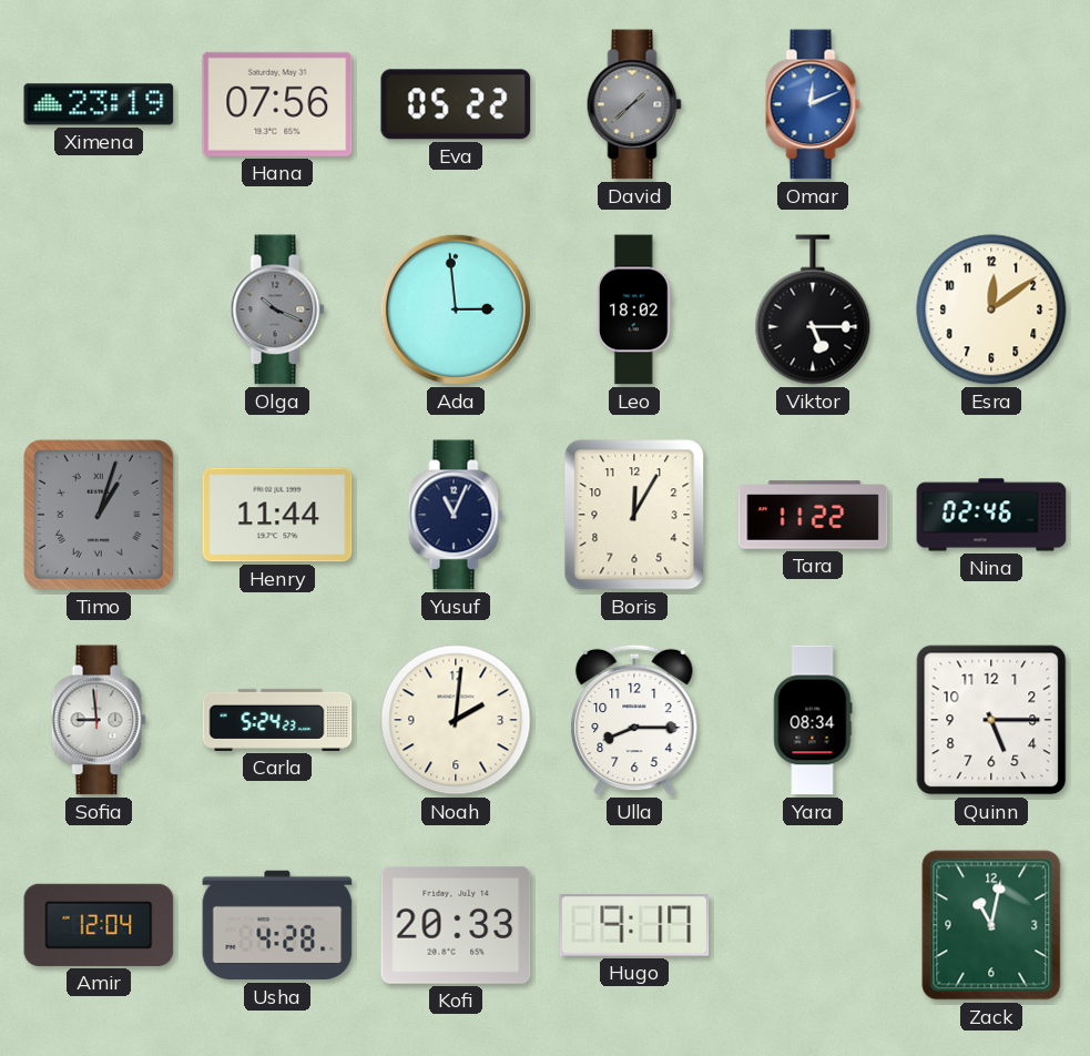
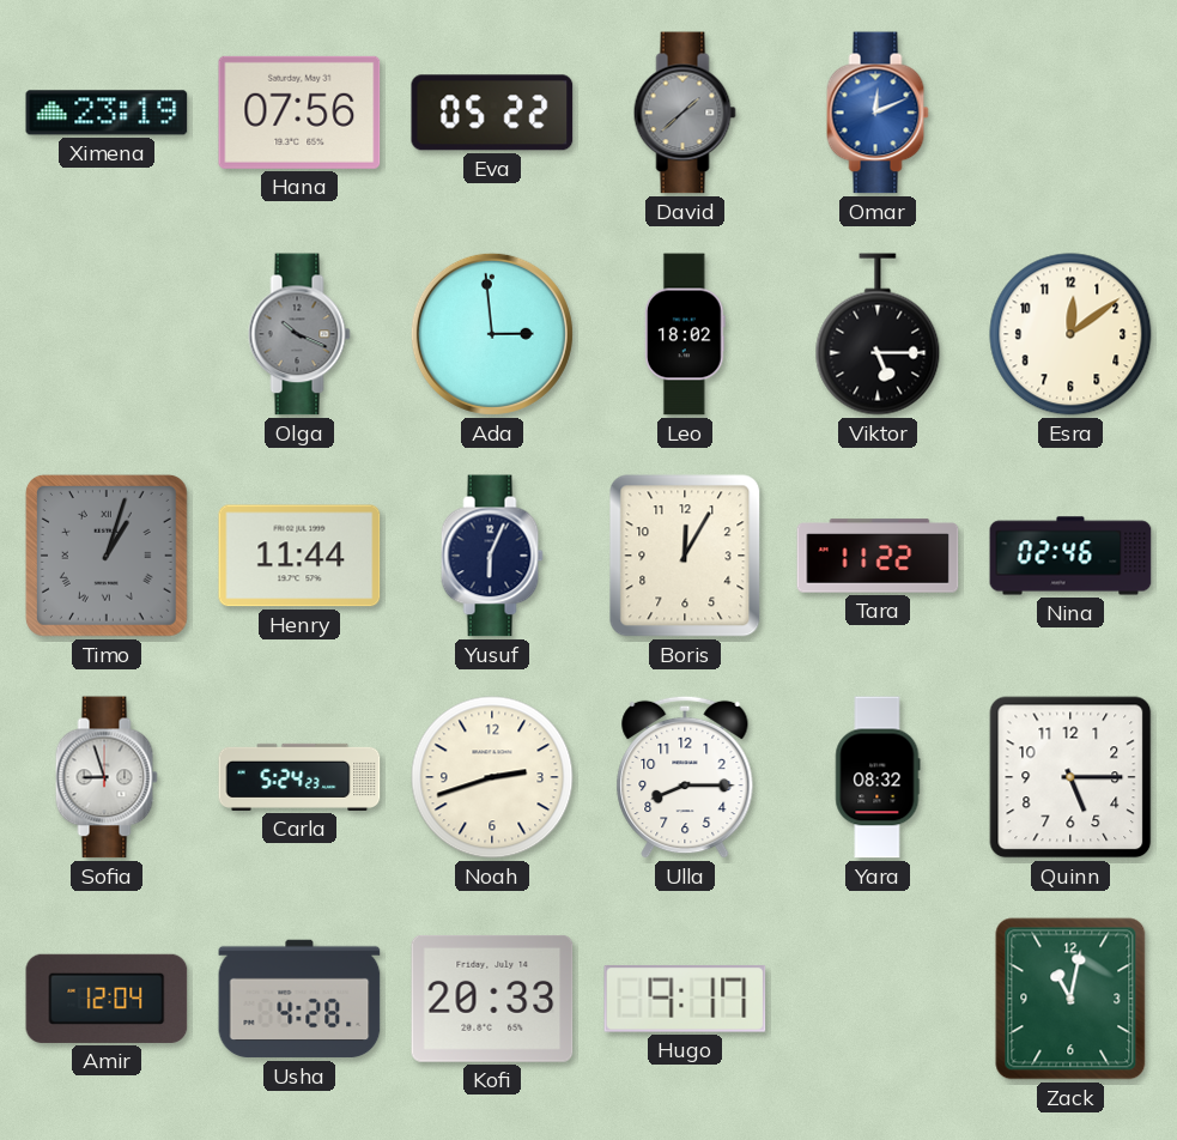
Yusuf: 11:04 -> 6:04
Sofia: 8:59 -> 8:57
Noah: 2:01 -> 2:42
Yara: 08:34 -> 08:32
